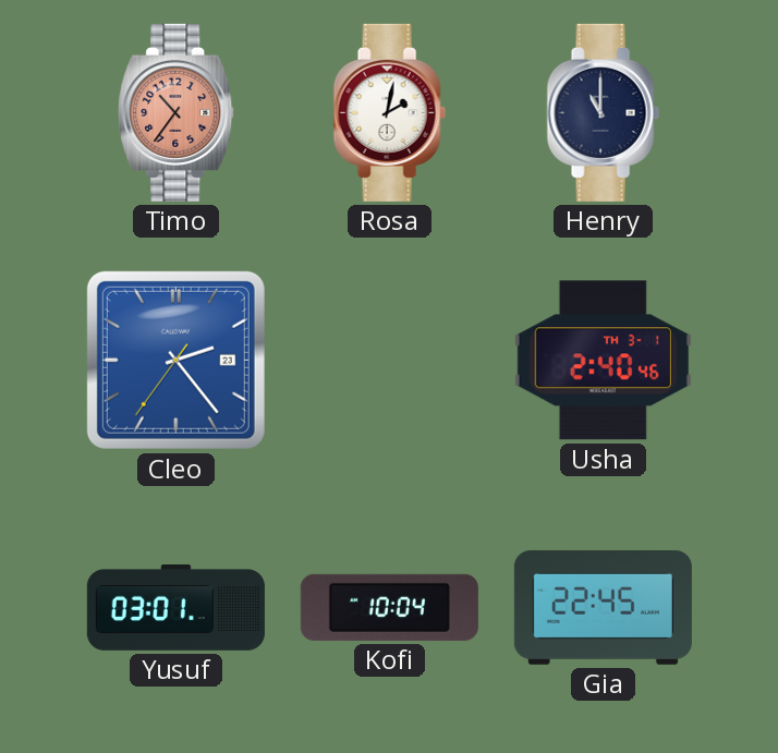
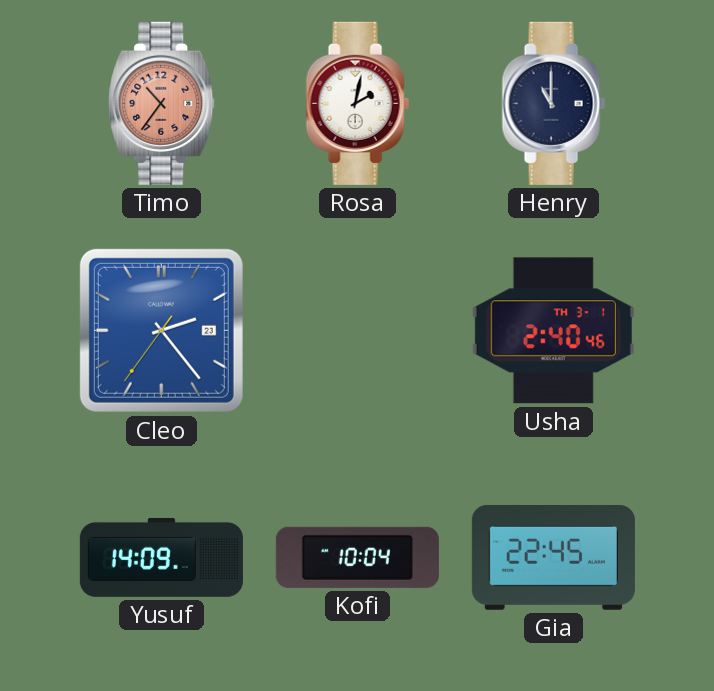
Yusuf: 03:01 -> 14:09
